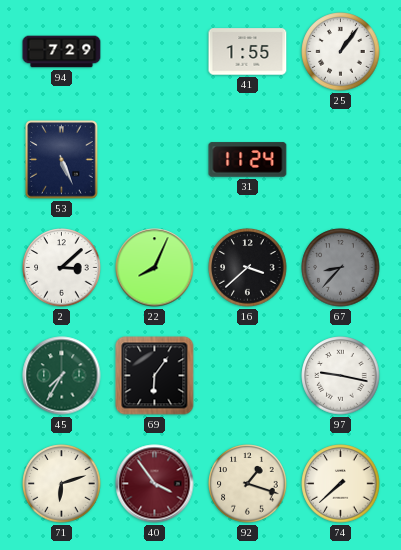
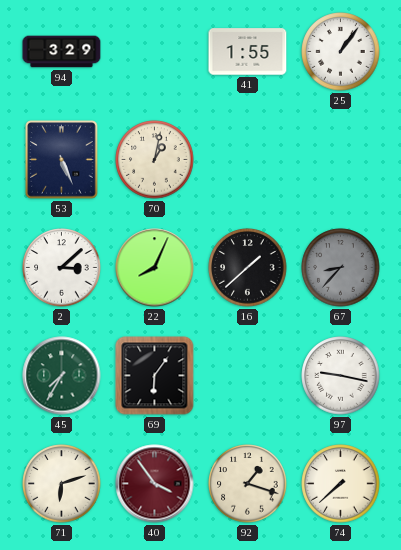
94: 7:29 -> 3:29
70: none -> 1:02
31: 11:24 -> none
16: 3:38 -> 1:38
